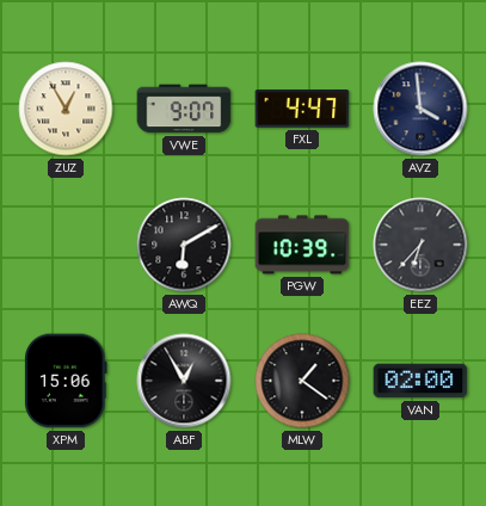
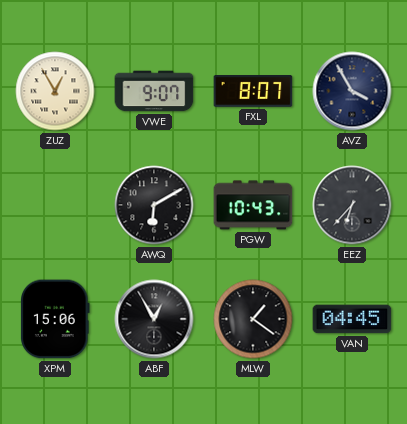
FXL: 4:47 -> 8:07
AVZ: 3:59 -> 3:55
PGW: 10:39 -> 10:43
VAN: 02:00 -> 04:45
